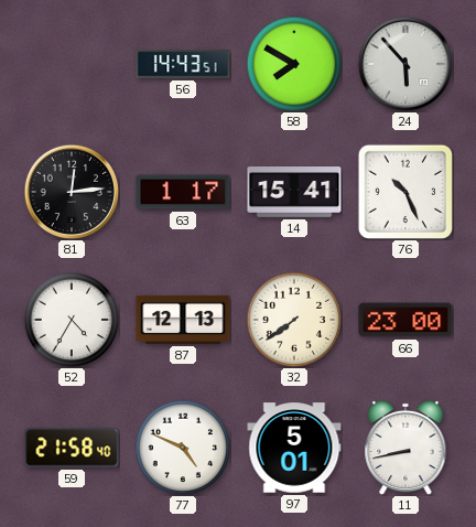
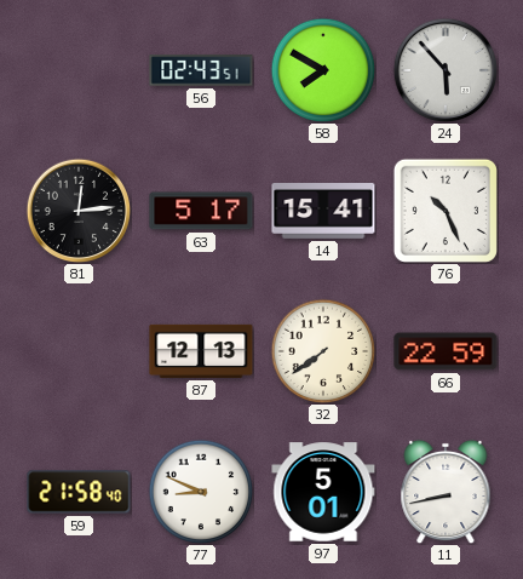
56: 14:43 -> 02:43
63: 1:17 -> 5:17
52: 4:35 -> none
66: 23:00 -> 22:59
77: 4:49 -> 8:49
